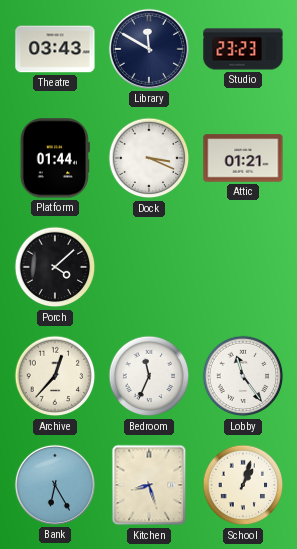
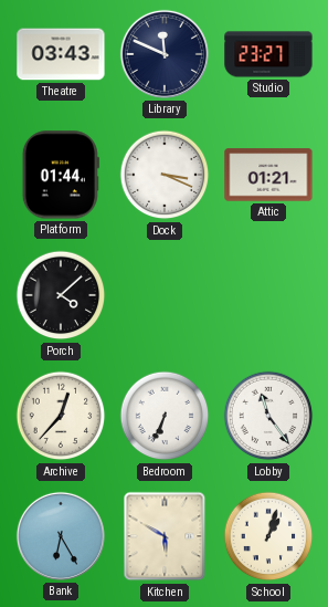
Library: 11:50 -> 11:49
Studio: 23:23 -> 23:27
Bedroom: 11:34 -> 6:34
Kitchen: 8:27 -> 5:50
